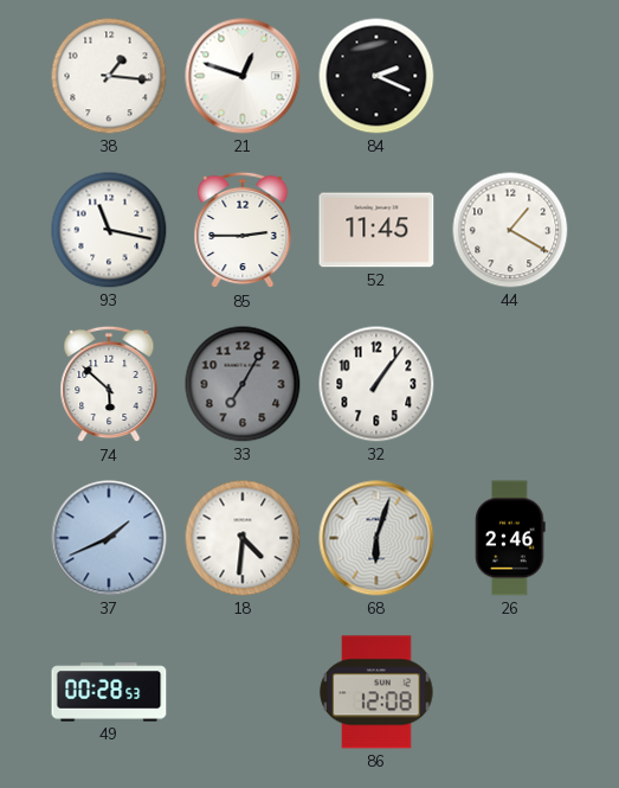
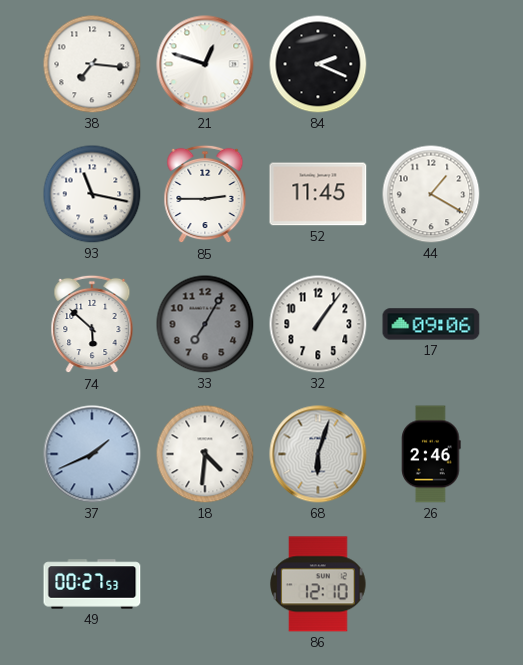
38: 1:16 -> 7:16
17: none -> 09:06
49: 00:28 -> 00:27
86: 12:08 -> 12:10
